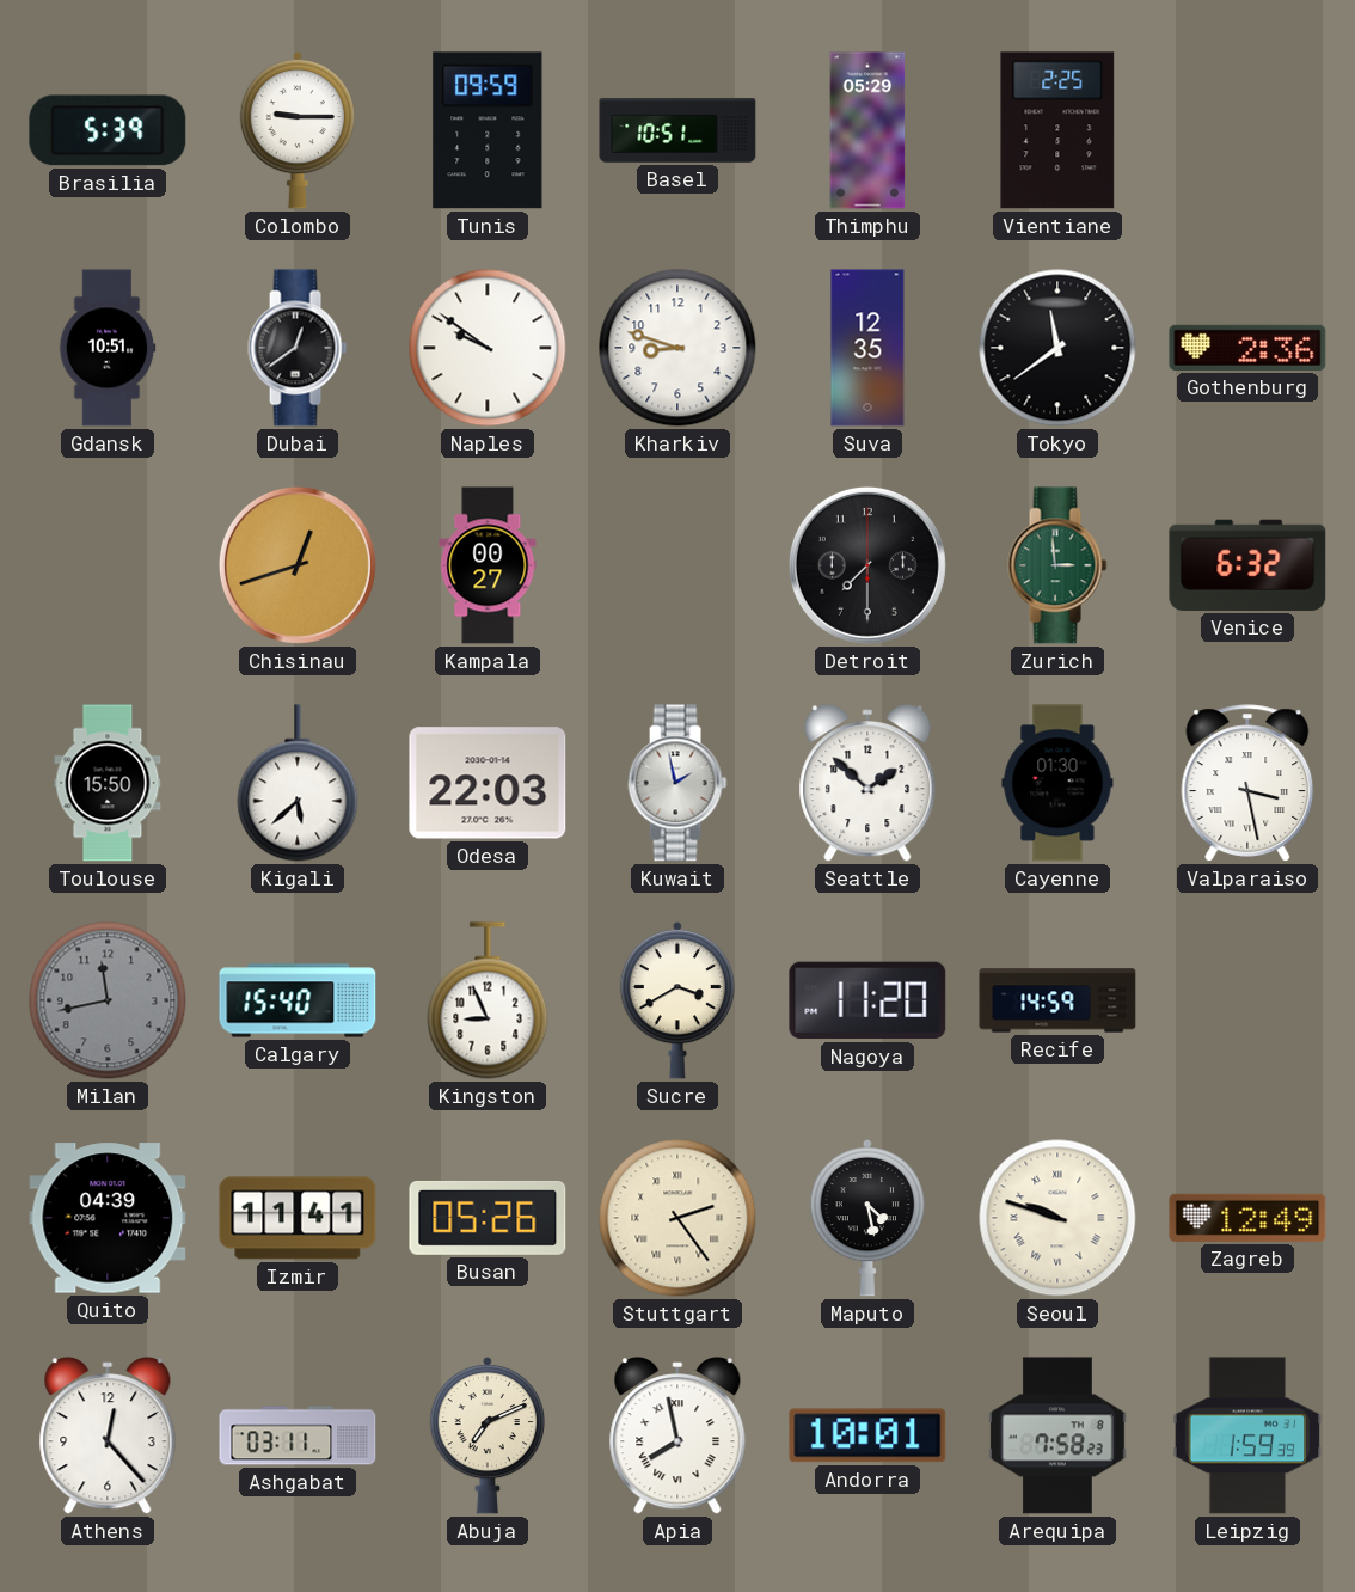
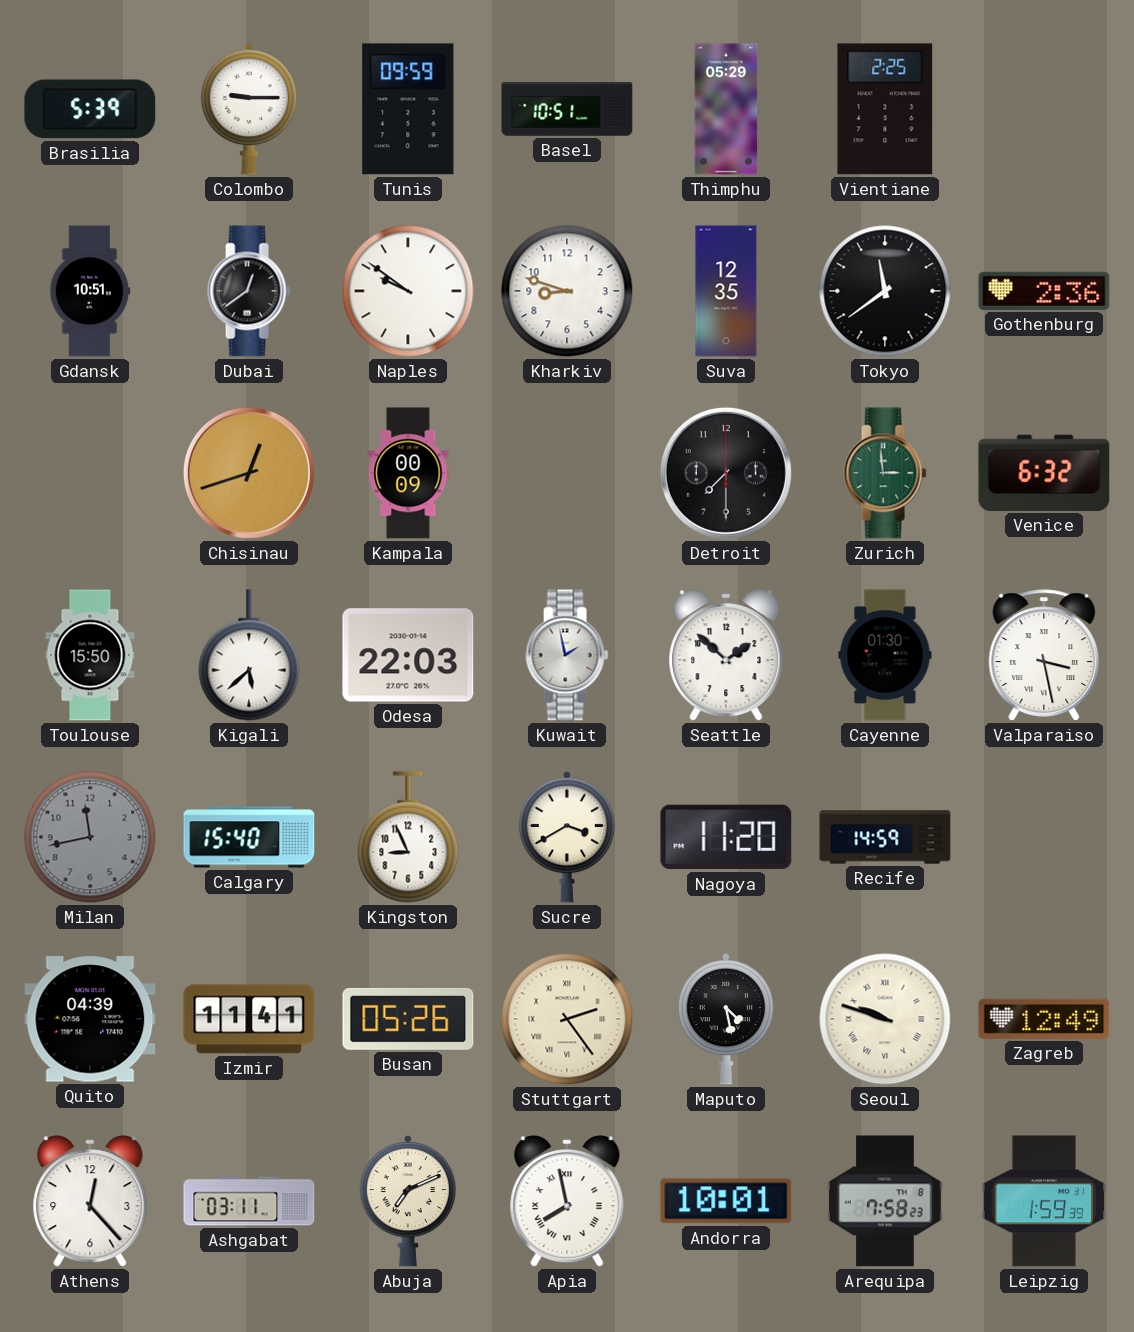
Kampala: 00:27 -> 00:09
